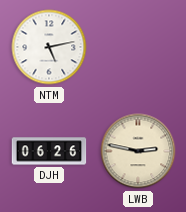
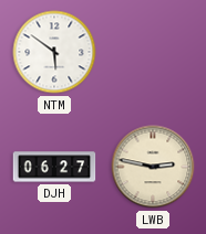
NTM: 5:13 -> 5:51
DJH: 06:26 -> 06:27
